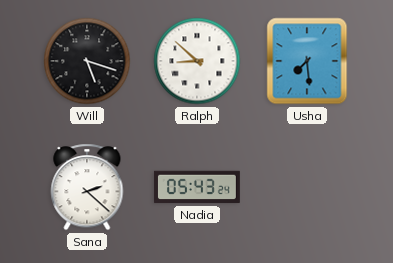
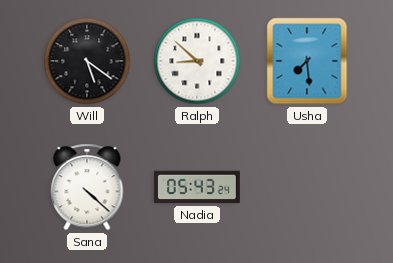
Will: 5:18 -> 5:21
Sana: 2:22 -> 4:22
